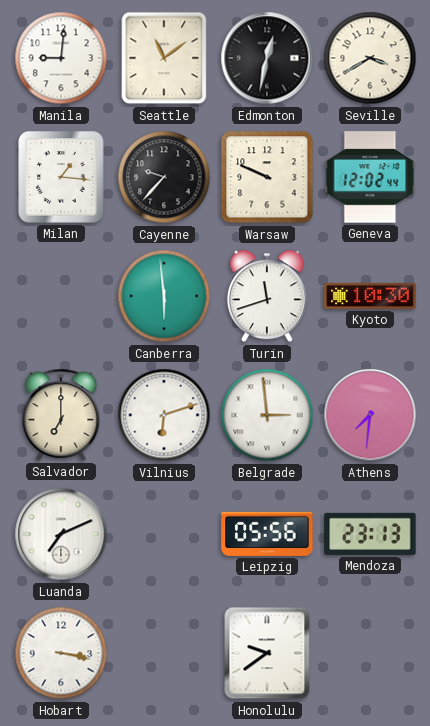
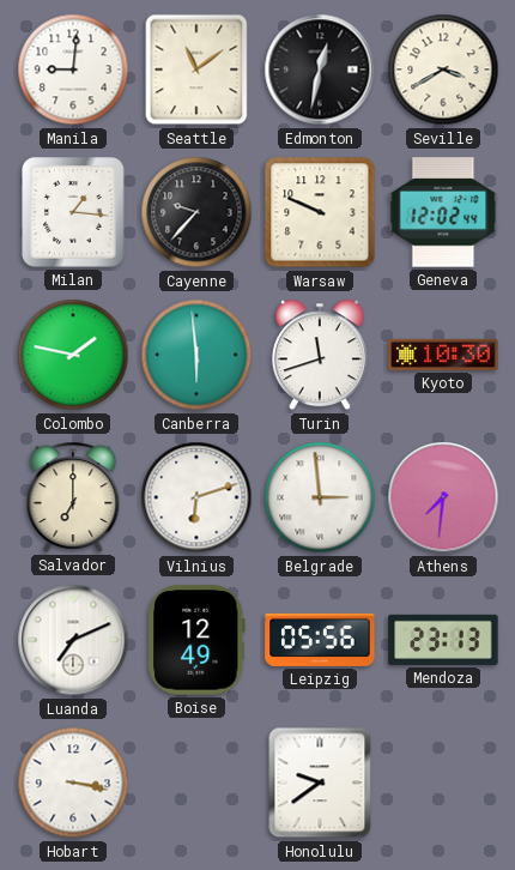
Colombo: none -> 1:47
Boise: none -> 12:49
